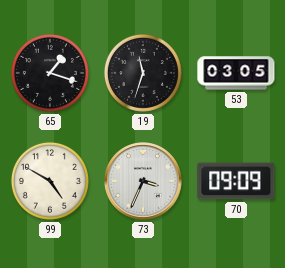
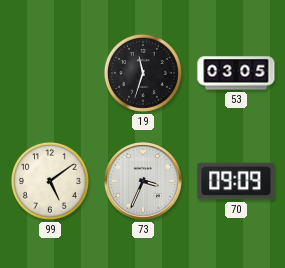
65: 1:18 -> none
99: 4:50 -> 5:09
